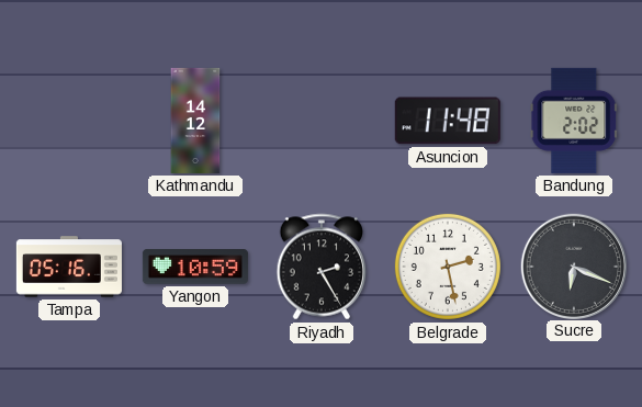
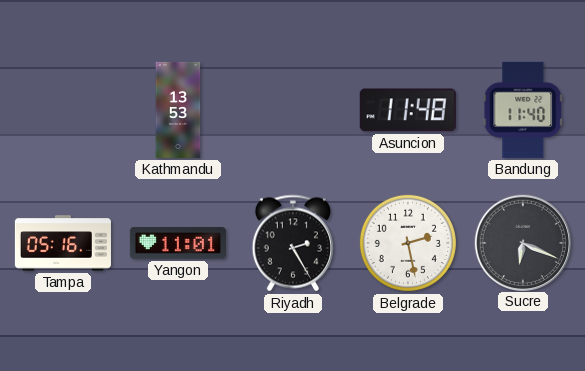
Kathmandu: 14:12 -> 13:53
Bandung: 2:02 -> 11:40
Yangon: 10:59 -> 11:01
